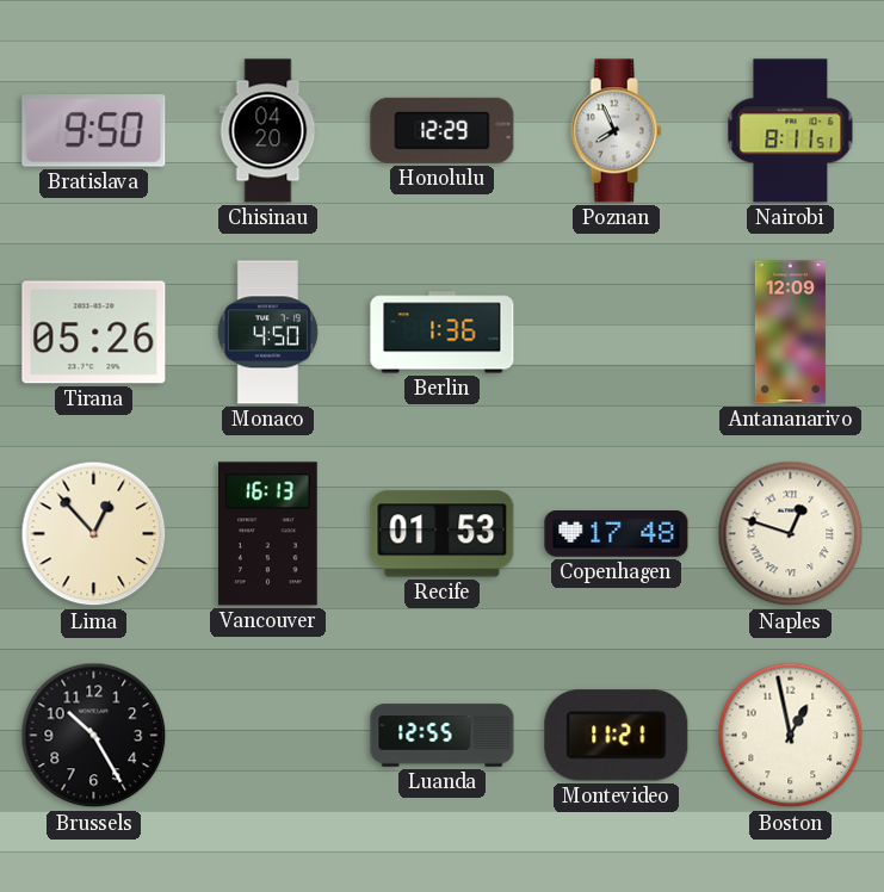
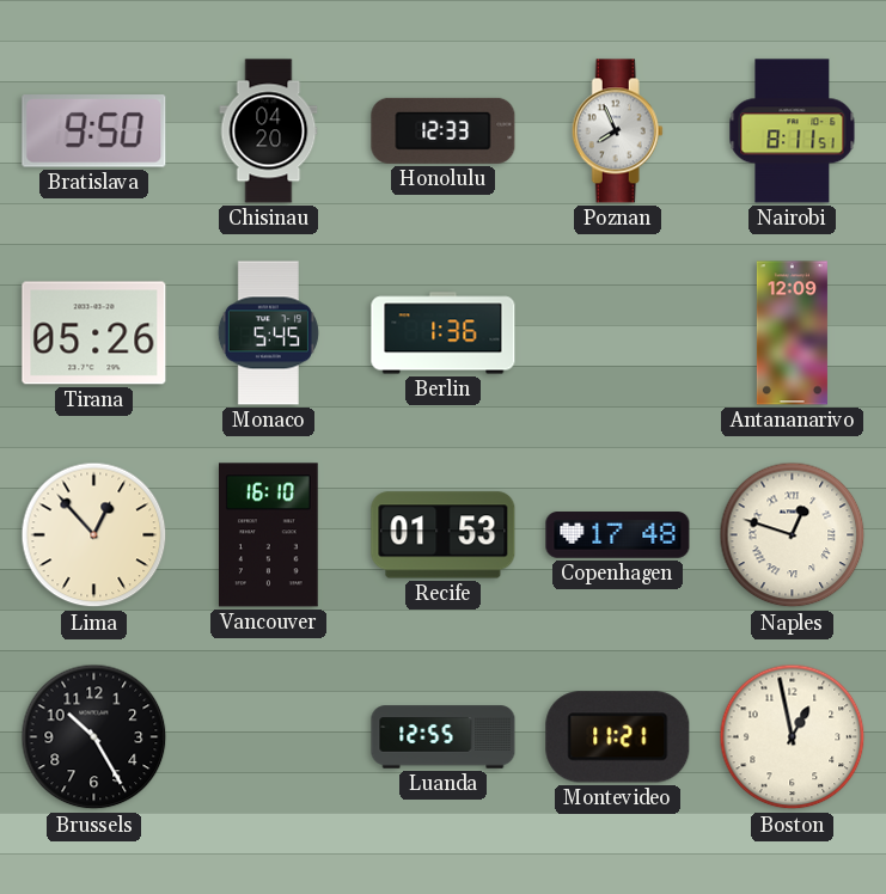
Honolulu: 12:29 -> 12:33
Monaco: 4:50 -> 5:45
Vancouver: 16:13 -> 16:10
